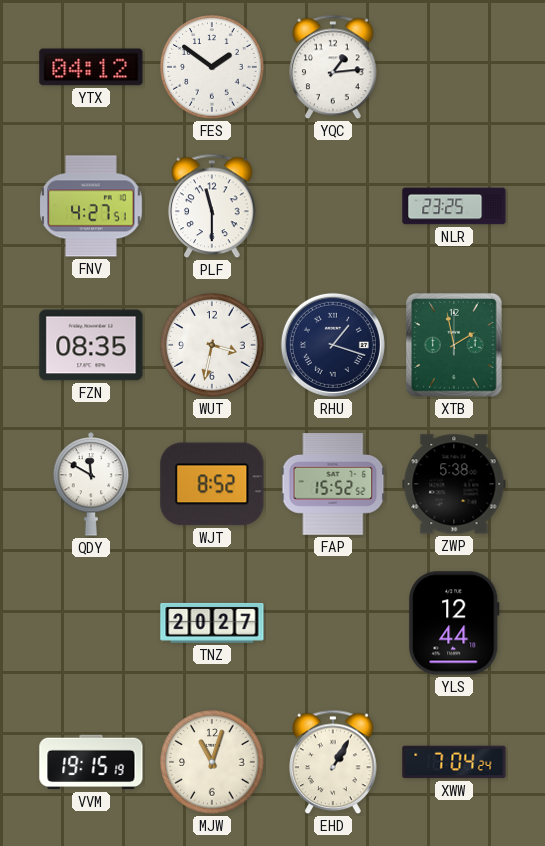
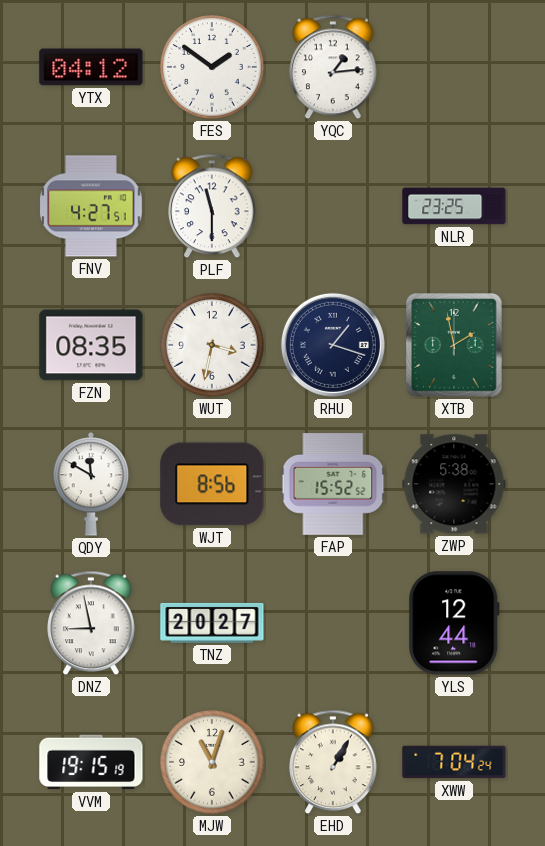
WJT: 8:52 -> 8:56
DNZ: none -> 8:58
